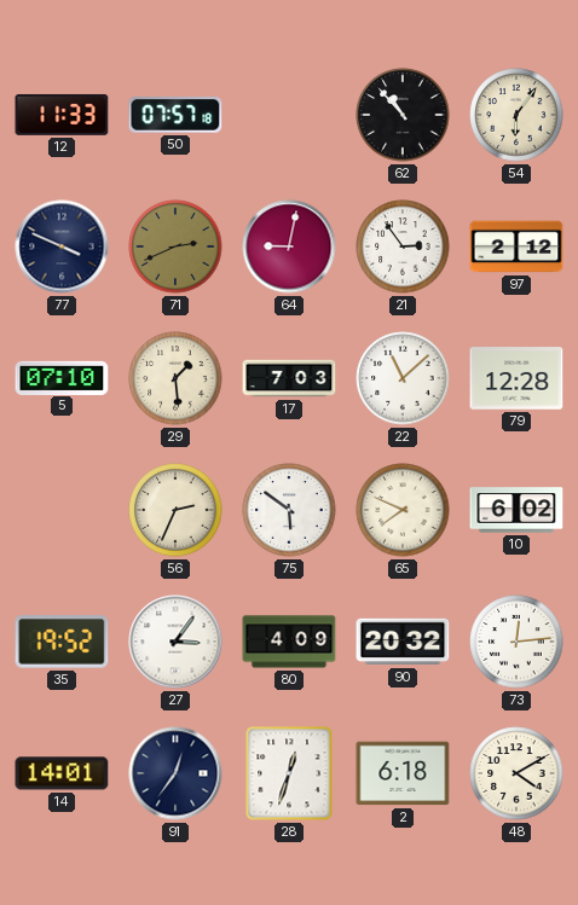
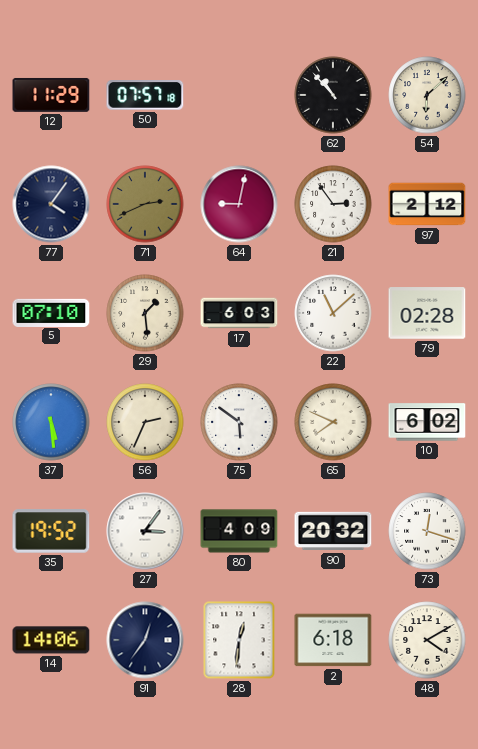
12: 11:33 -> 11:29
54: 6:06 -> 6:08
77: 3:49 -> 4:06
17: 7:03 -> 6:03
79: 12:28 -> 02:28
37: none -> 5:29
73: 12:14 -> 12:18
14: 14:01 -> 14:06
28: 12:33 -> 12:31
